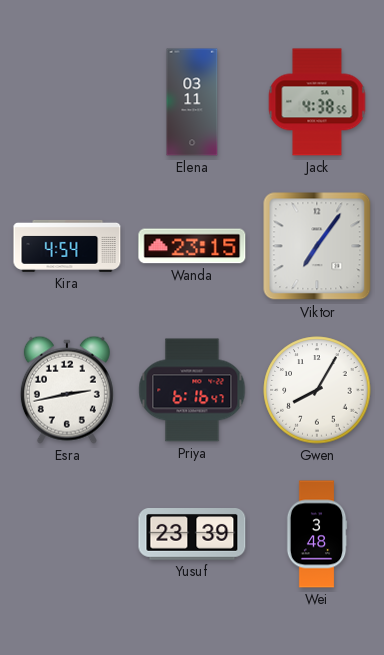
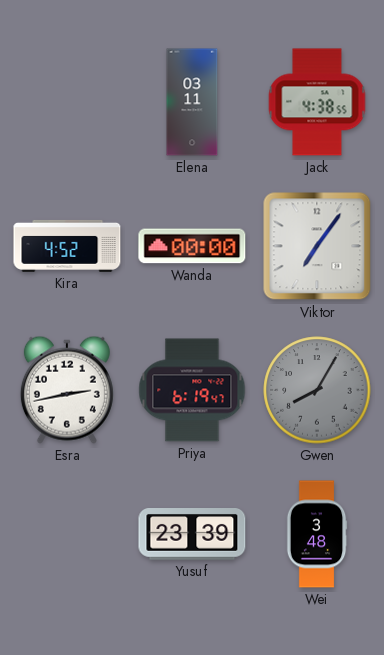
Kira: 4:54 -> 4:52
Wanda: 23:15 -> 00:00
Priya: 6:16 -> 6:19
Gwen dial: white -> grey
